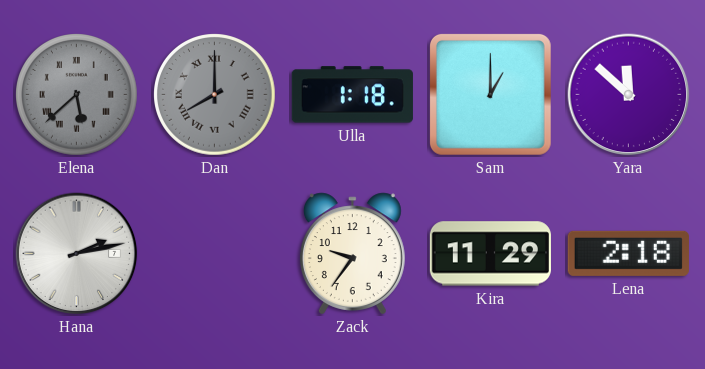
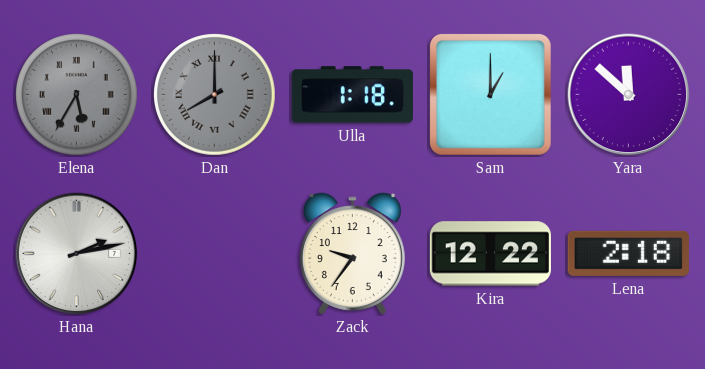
Elena: 5:38 -> 5:35
Kira: 11:29 -> 12:22
